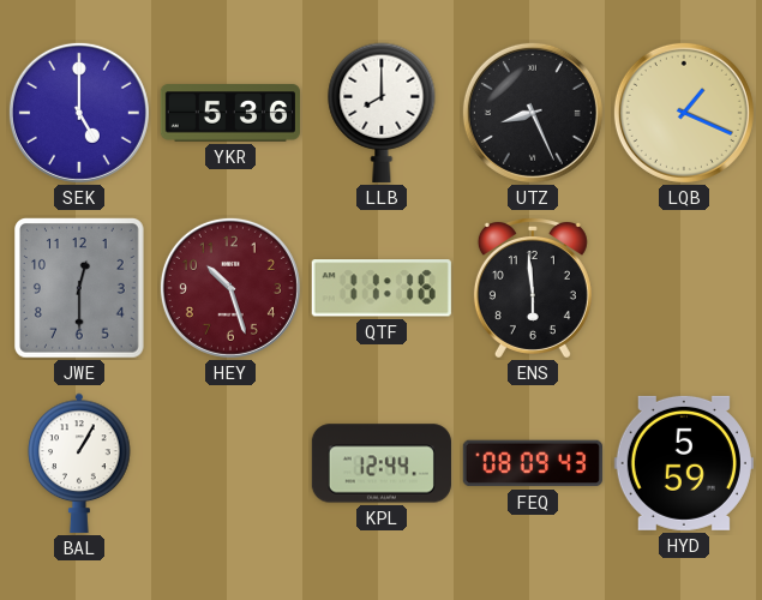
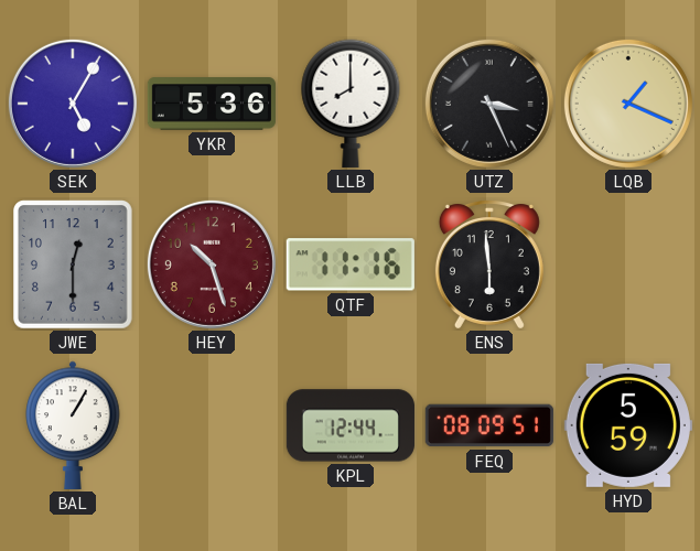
SEK: 5:00 -> 5:05
UTZ: 8:26 -> 3:26
FEQ: 08:09:43 -> 08:09:51
